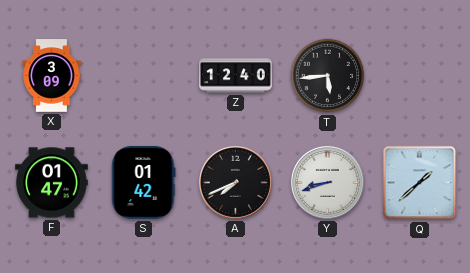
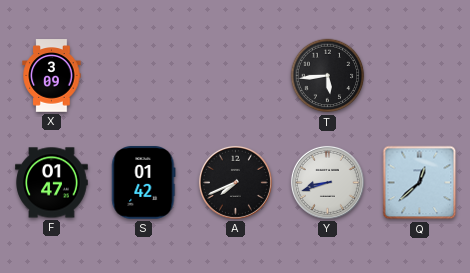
Z: 12:40 -> none
Q: 1:38 -> 12:38
